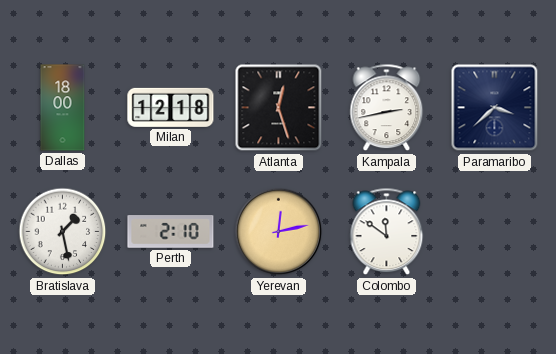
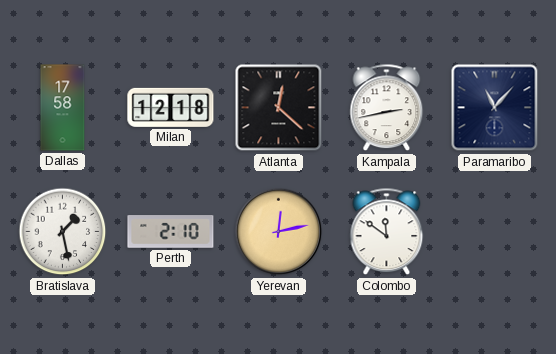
Dallas: 18:00 -> 17:58
Atlanta: 12:27 -> 12:22
Paramaribo: 3:38 -> 11:07
